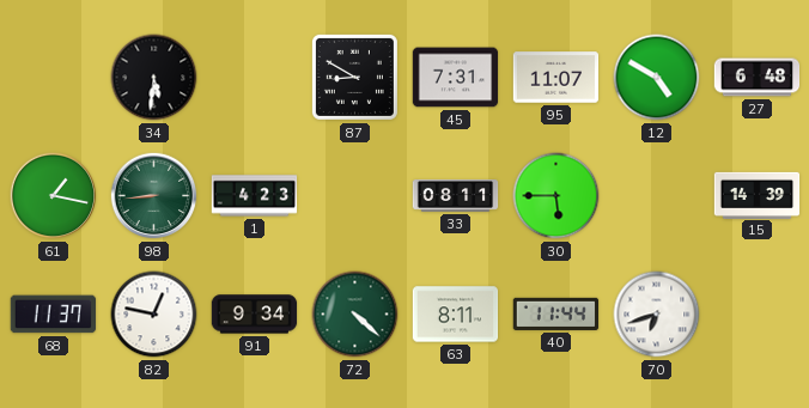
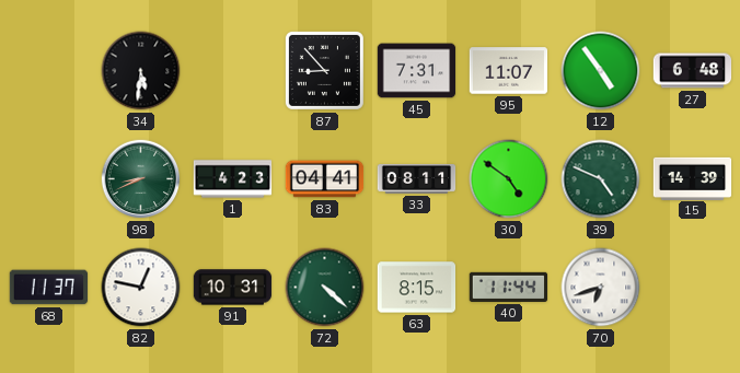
87: 8:50 -> 8:53
12: 4:50 -> 4:54
61: 1:17 -> none
98: 8:44 -> 8:41
83: none -> 04:41
30: 5:45 -> 4:51
39: none -> 4:49
91: 9:34 -> 10:31
63: 8:11 -> 8:15
